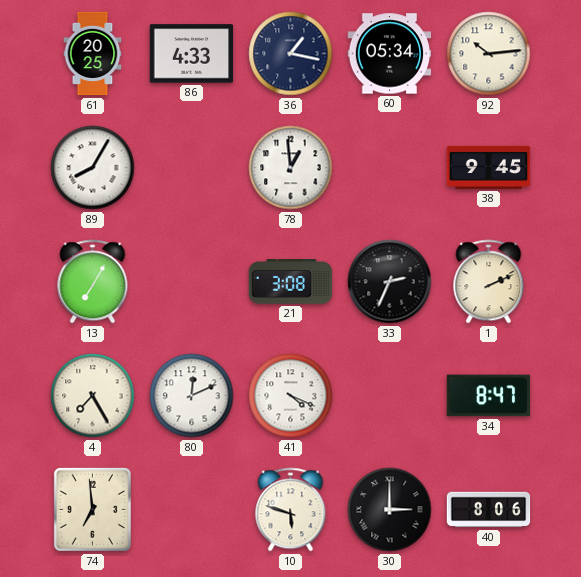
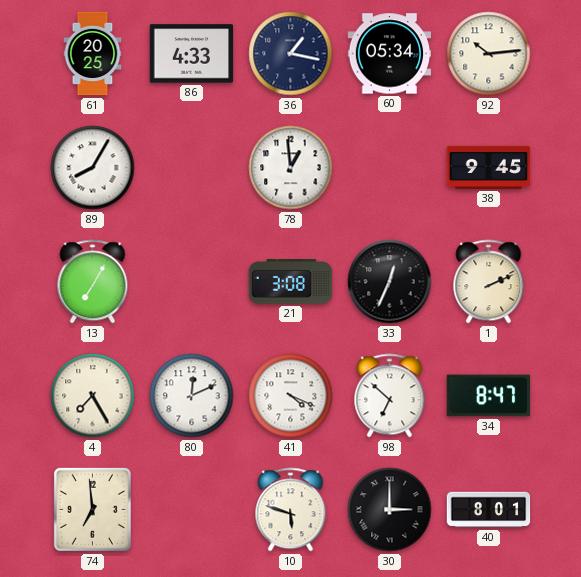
33: 2:34 -> 12:34
98: none -> 6:52
40: 8:06 -> 8:01
